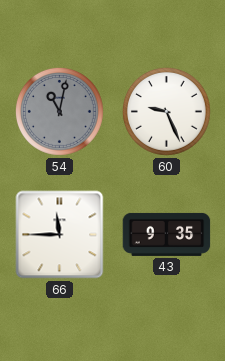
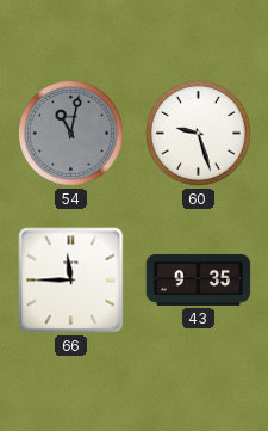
60: 9:26 -> 9:27
